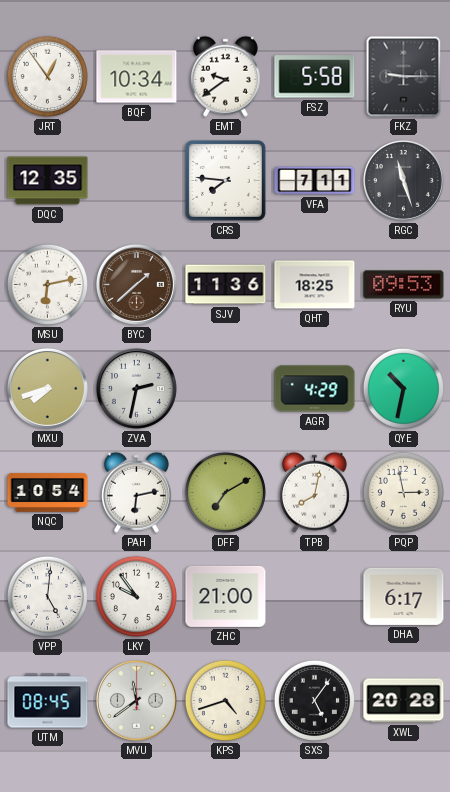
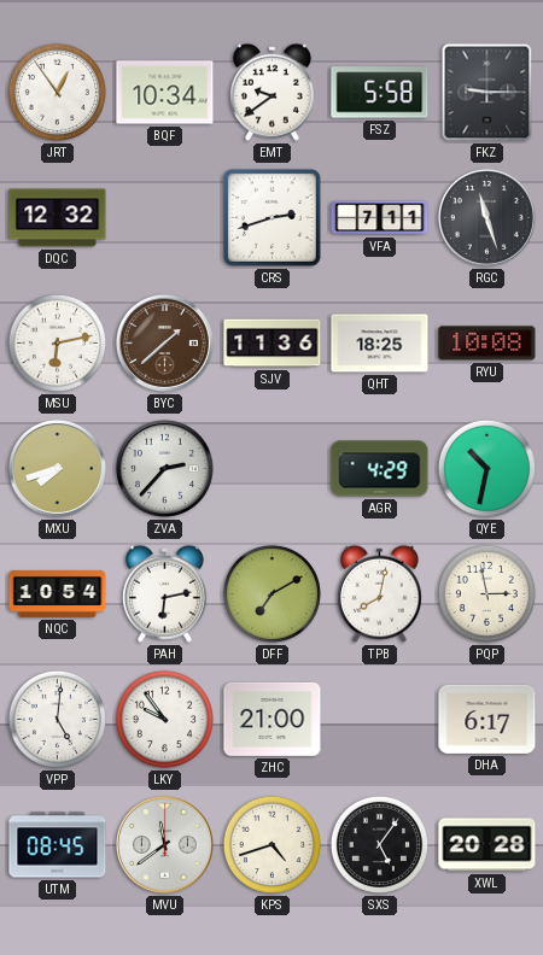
DQC: 12:35 -> 12:32
CRS: 7:46 -> 2:42
RYU: 09:53 -> 10:08
ZVA: 2:32 -> 2:37
